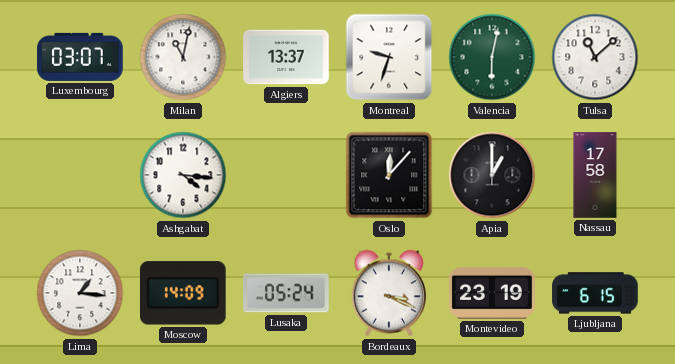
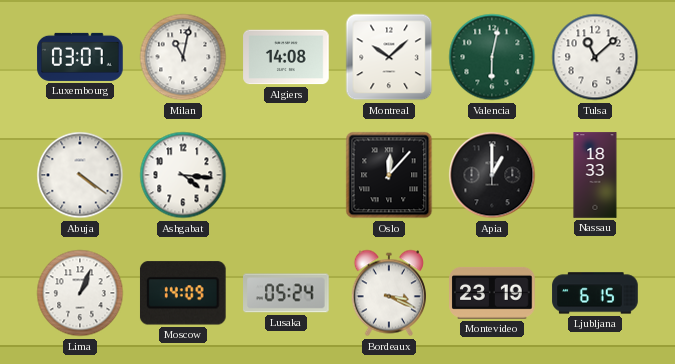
Algiers: 13:37 -> 14:08
Montreal: 9:33 -> 10:08
Abuja: none -> 4:21
Nassau: 17:58 -> 18:33
Lima: 1:16 -> 1:04
